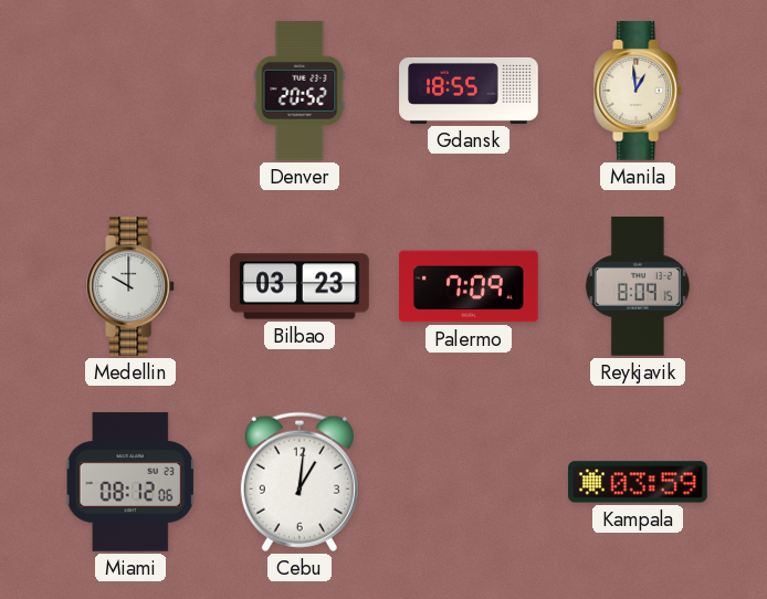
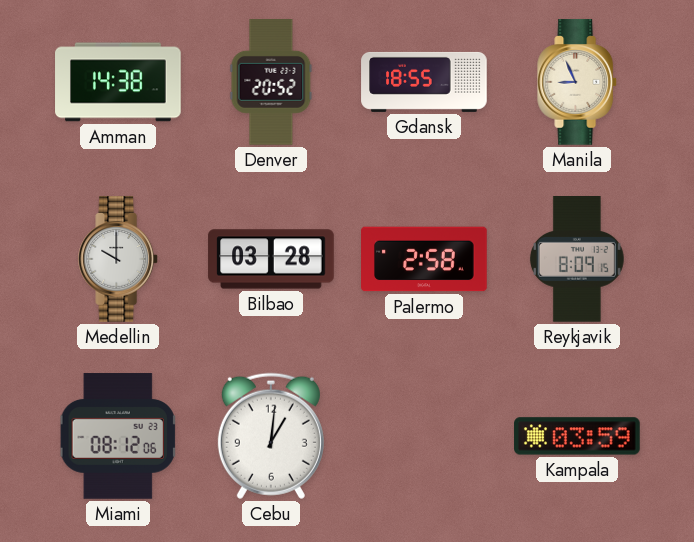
Amman: none -> 14:38
Manila: 12:59 -> 8:56
Bilbao: 03:23 -> 03:28
Palermo: 7:09 -> 2:58
